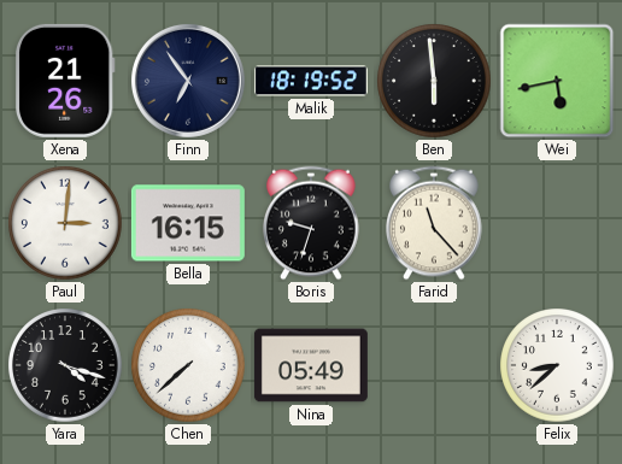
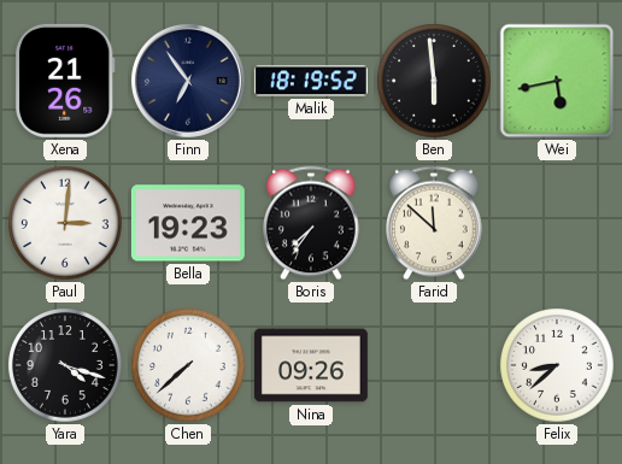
Bella: 16:15 -> 19:23
Boris: 9:33 -> 7:36
Farid: 11:23 -> 11:52
Nina: 05:49 -> 09:26
